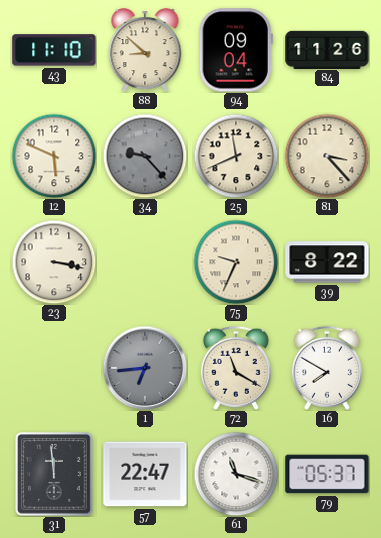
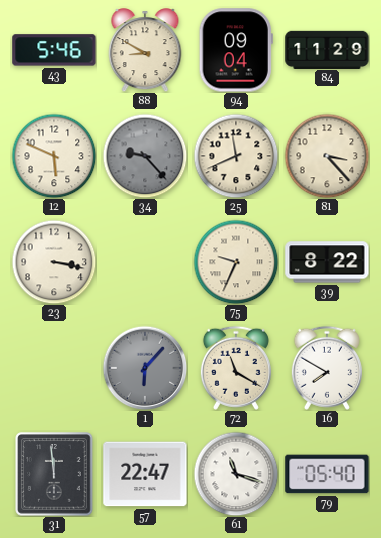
43: 11:10 -> 5:46
88: 8:52 -> 8:50
84: 11:26 -> 11:29
1: 6:44 -> 6:07
79: 05:37 -> 05:40
